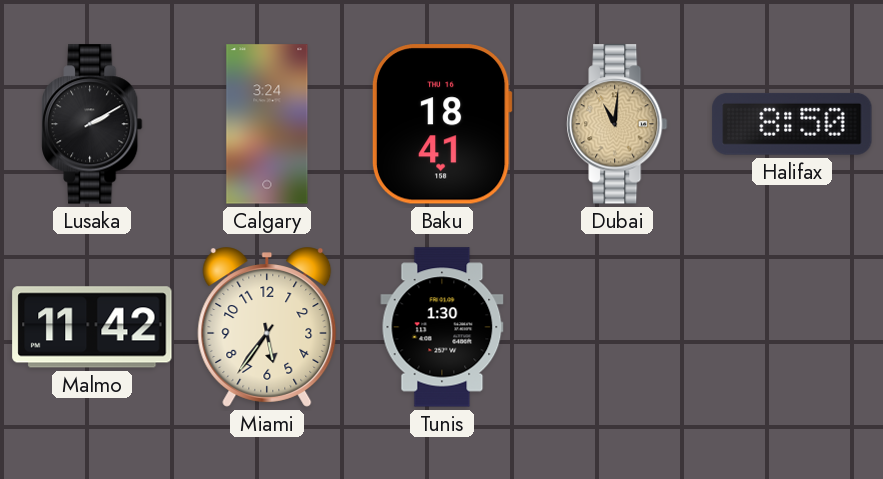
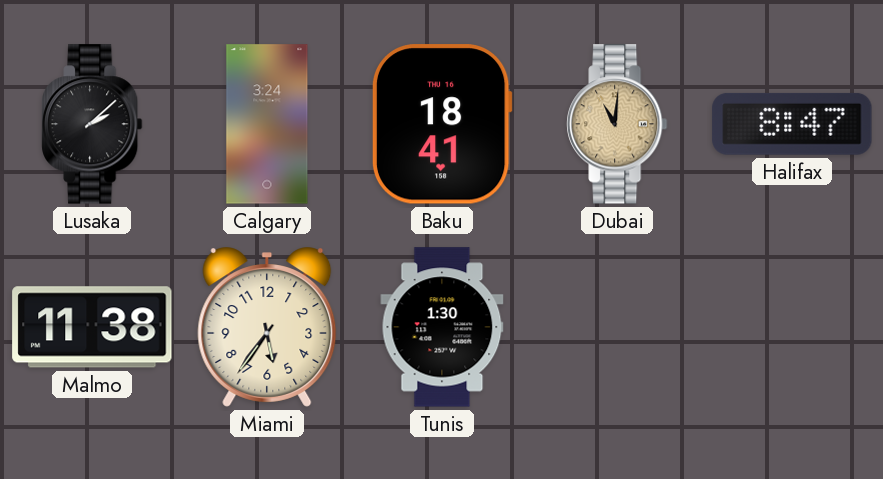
Lusaka: 2:10 -> 2:08
Halifax: 8:50 -> 8:47
Malmo: 11:42 -> 11:38
